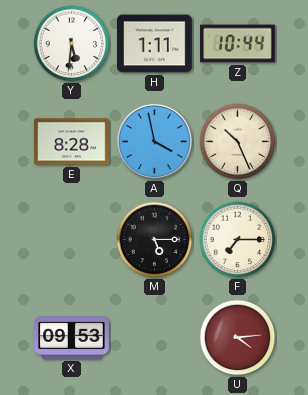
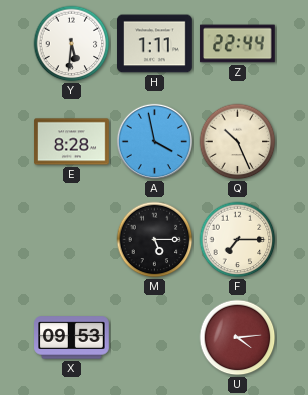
Z: 10:44 -> 22:44
